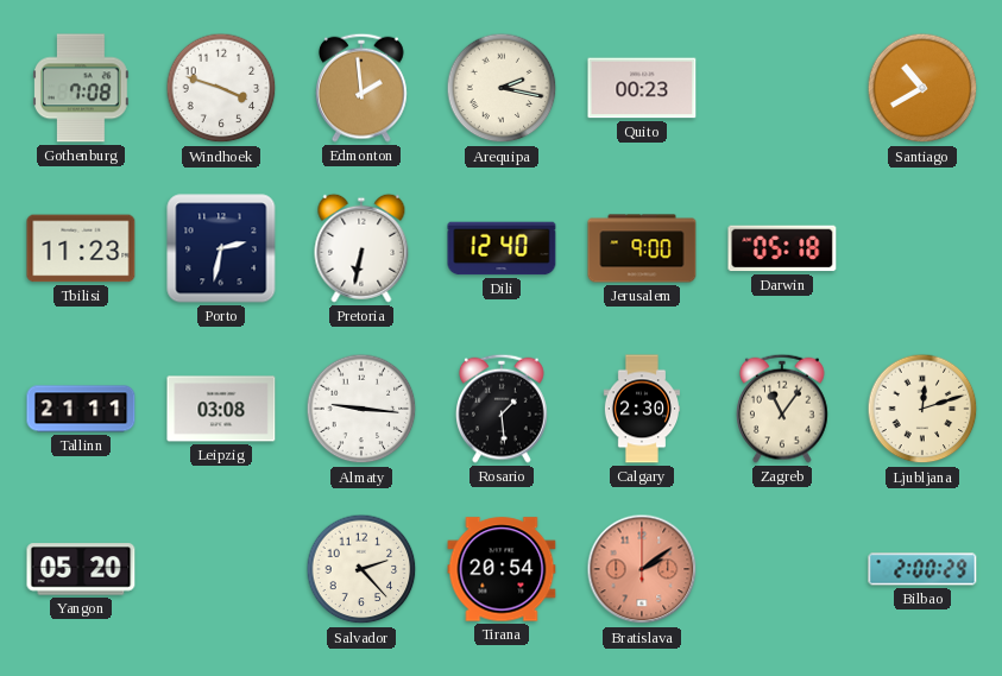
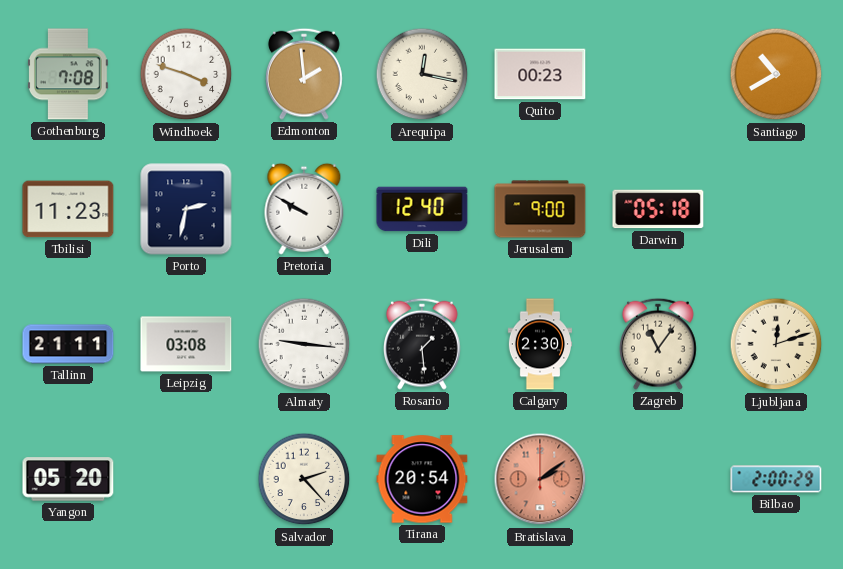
Arequipa: 2:17 -> 12:17
Pretoria: 6:32 -> 9:50
